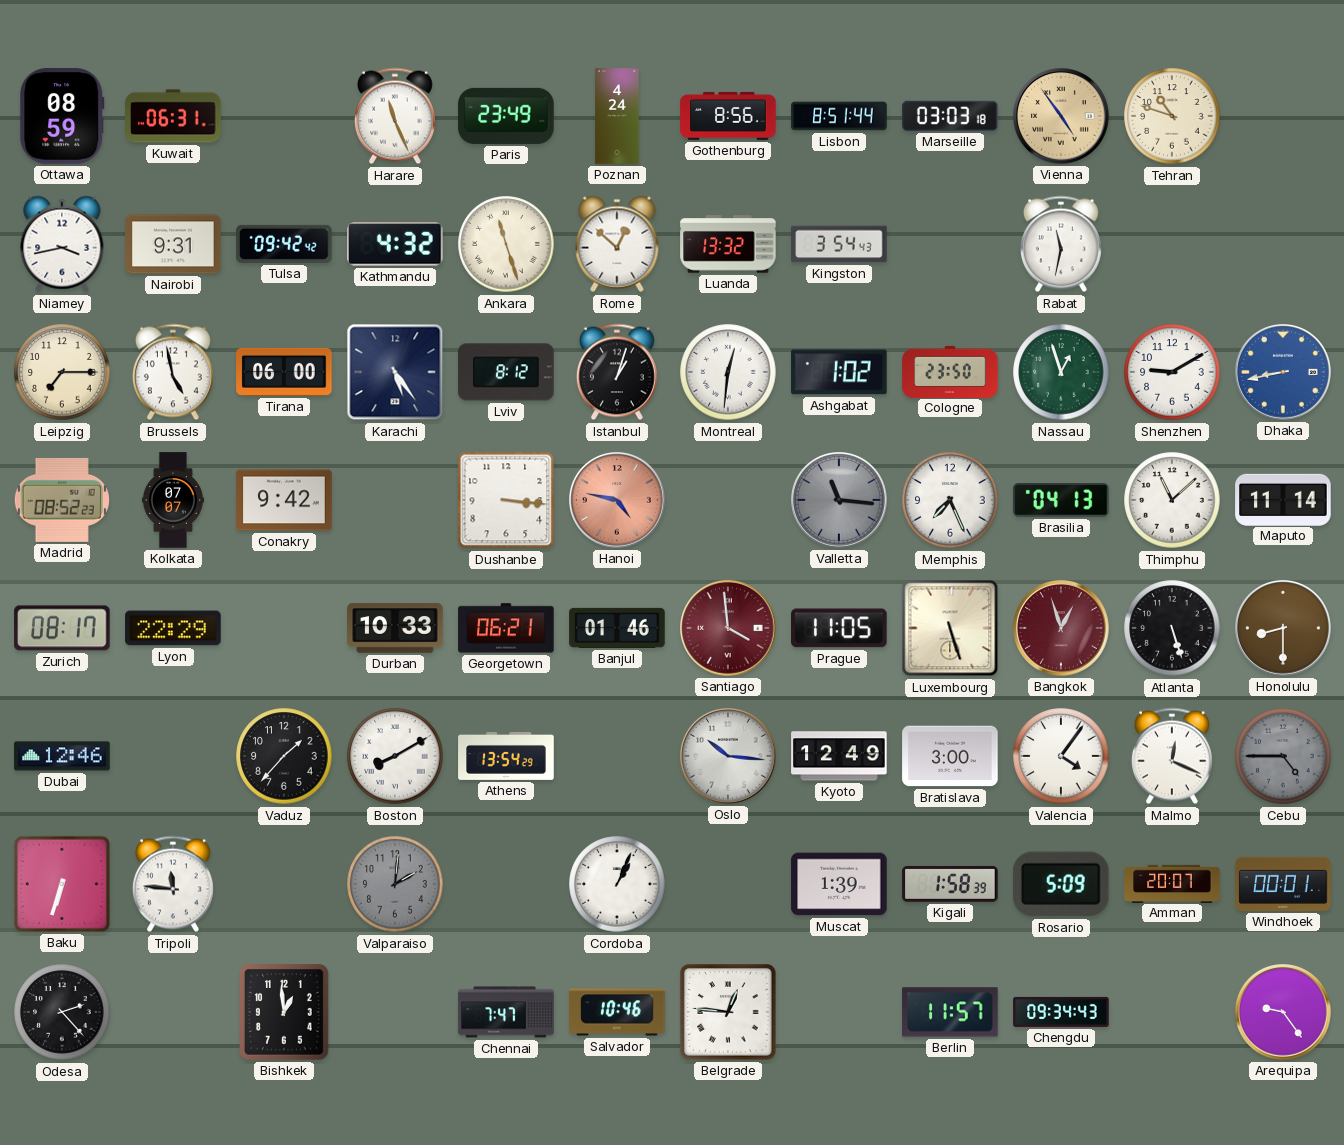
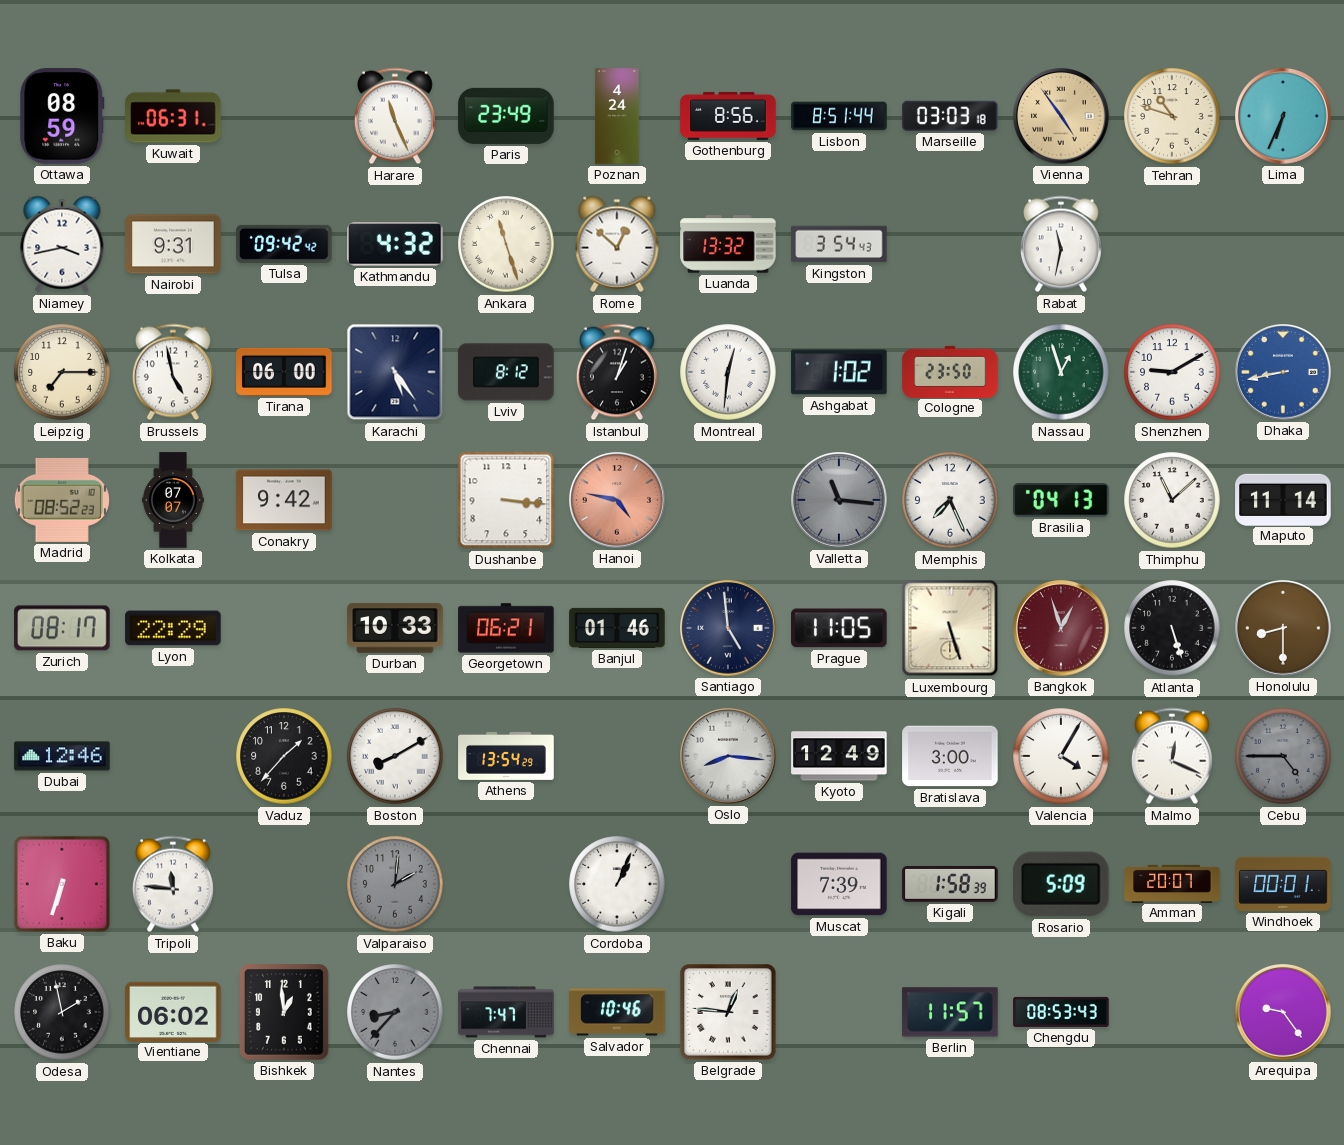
Lima: none -> 6:34
Santiago: 3:59 -> 4:59
Santiago dial: burgundy -> navy
Oslo: 10:16 -> 8:16
Valencia: 4:06 -> 4:05
Muscat: 1:39 -> 7:39
Odesa: 2:23 -> 1:58
Vientiane: none -> 06:02
Nantes: none -> 8:37
Chengdu: 09:34 -> 08:53
